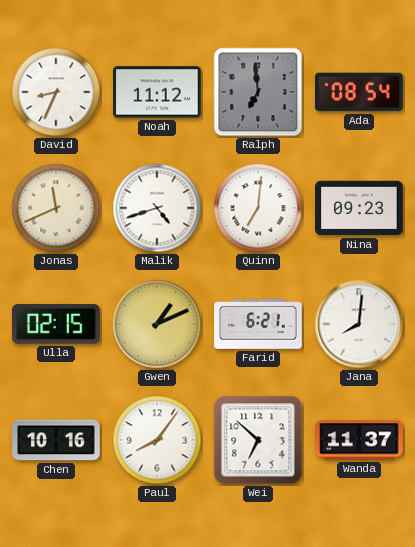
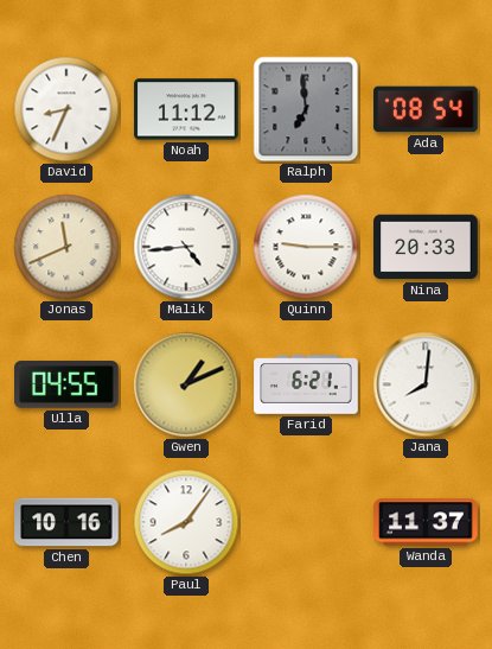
Malik: 4:42 -> 4:44
Quinn: 7:01 -> 9:15
Nina: 09:23 -> 20:33
Ulla: 02:15 -> 04:55
Wei: 6:52 -> none
